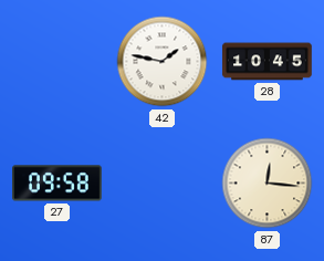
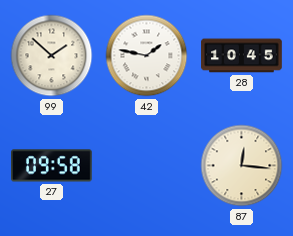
99: none -> 1:52
